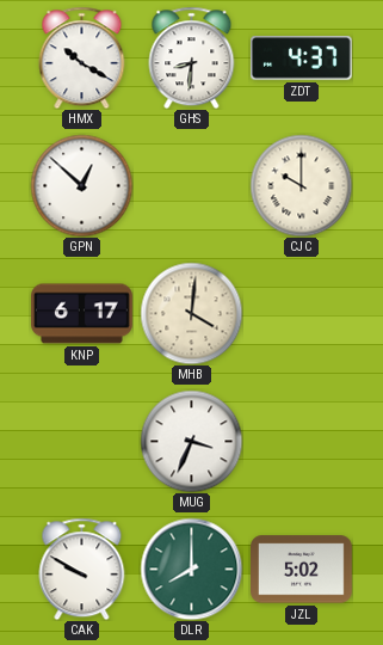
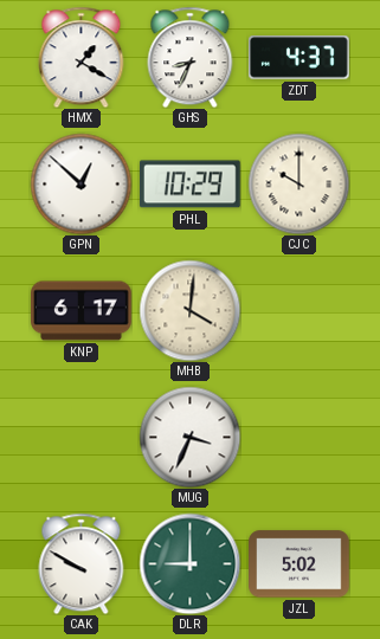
HMX: 10:20 -> 1:20
GHS: 8:31 -> 8:34
PHL: none -> 10:29
DLR: 8:00 -> 9:00
